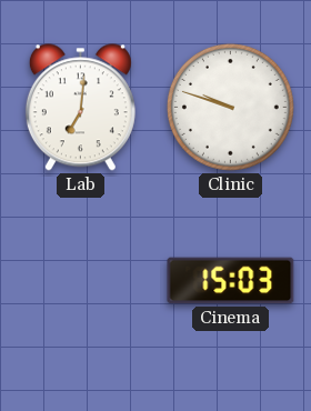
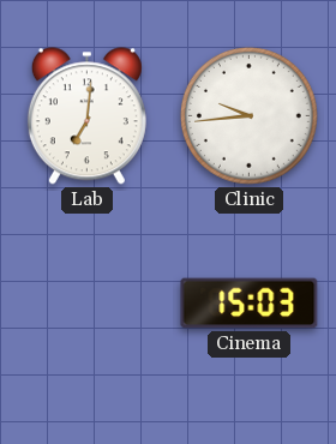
Clinic: 9:48 -> 9:44
